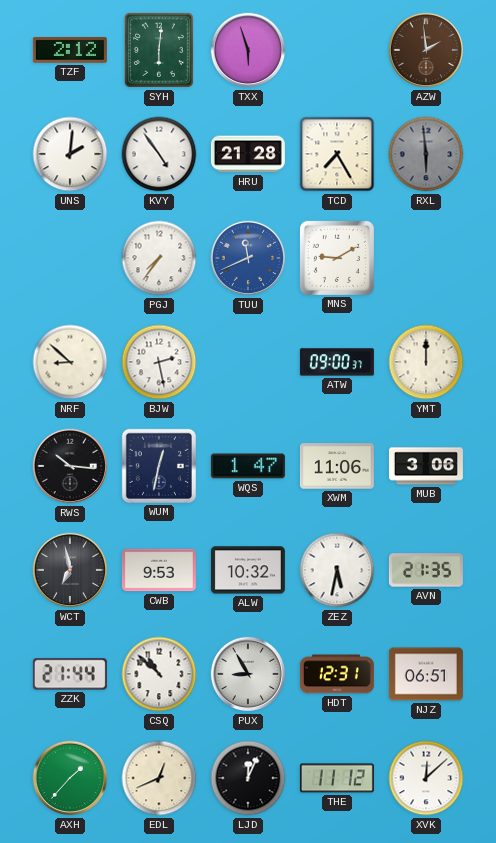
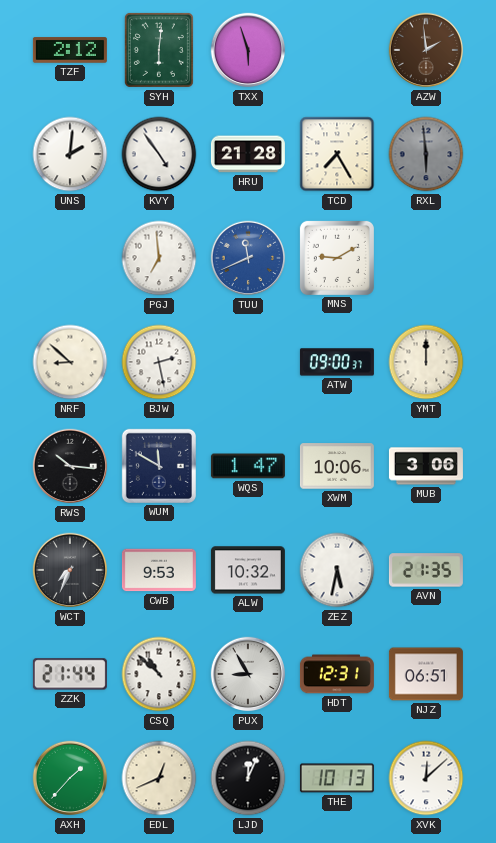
PGJ: 7:36 -> 6:59
WUM: 12:32 -> 11:50
XWM: 11:06 -> 10:06
WCT: 6:58 -> 7:34
THE: 11:12 -> 10:13
